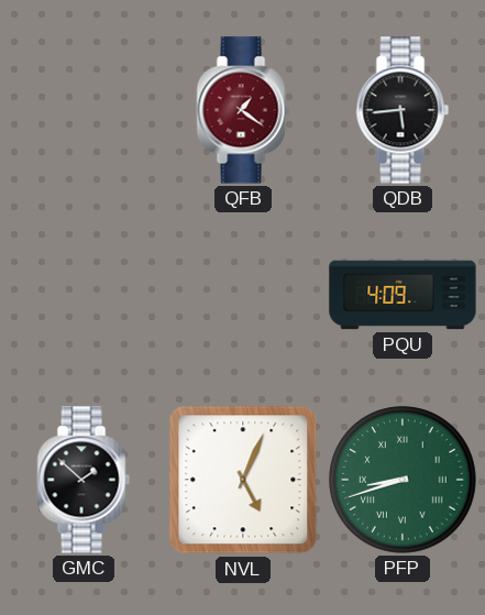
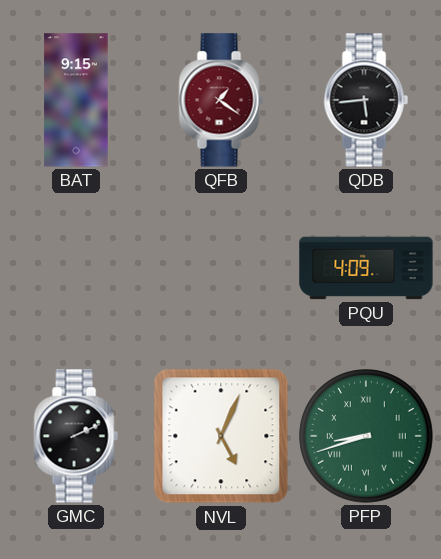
BAT: none -> 9:15
GMC: 1:52 -> 2:11
